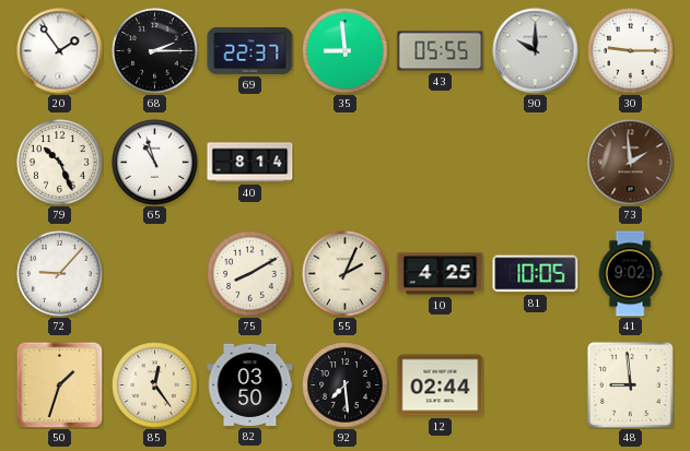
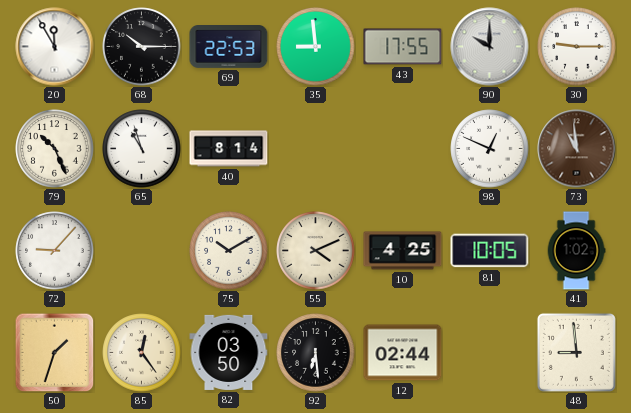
20: 1:54 -> 11:55
68: 2:15 -> 10:15
69: 22:37 -> 22:53
43: 05:55 -> 17:55
98: none -> 12:49
73: 1:59 -> 10:59
75: 8:10 -> 10:10
55: 2:04 -> 4:11
41: 9:02 -> 1:02
92: 7:29 -> 6:29
